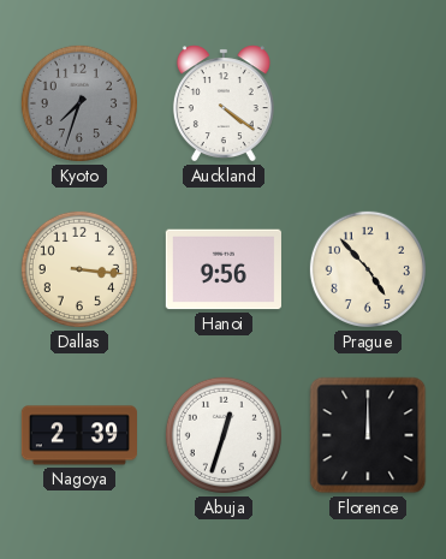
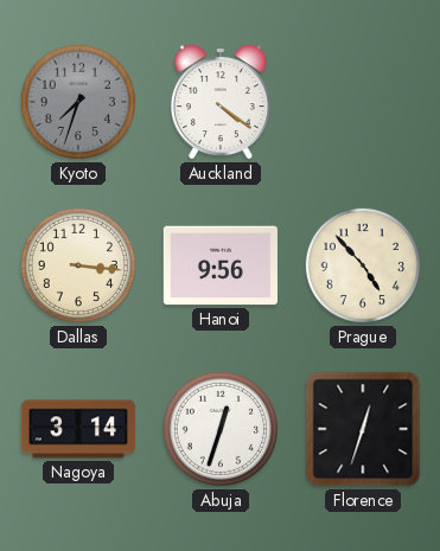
Nagoya: 2:39 -> 3:14
Florence: 12:00 -> 12:33
